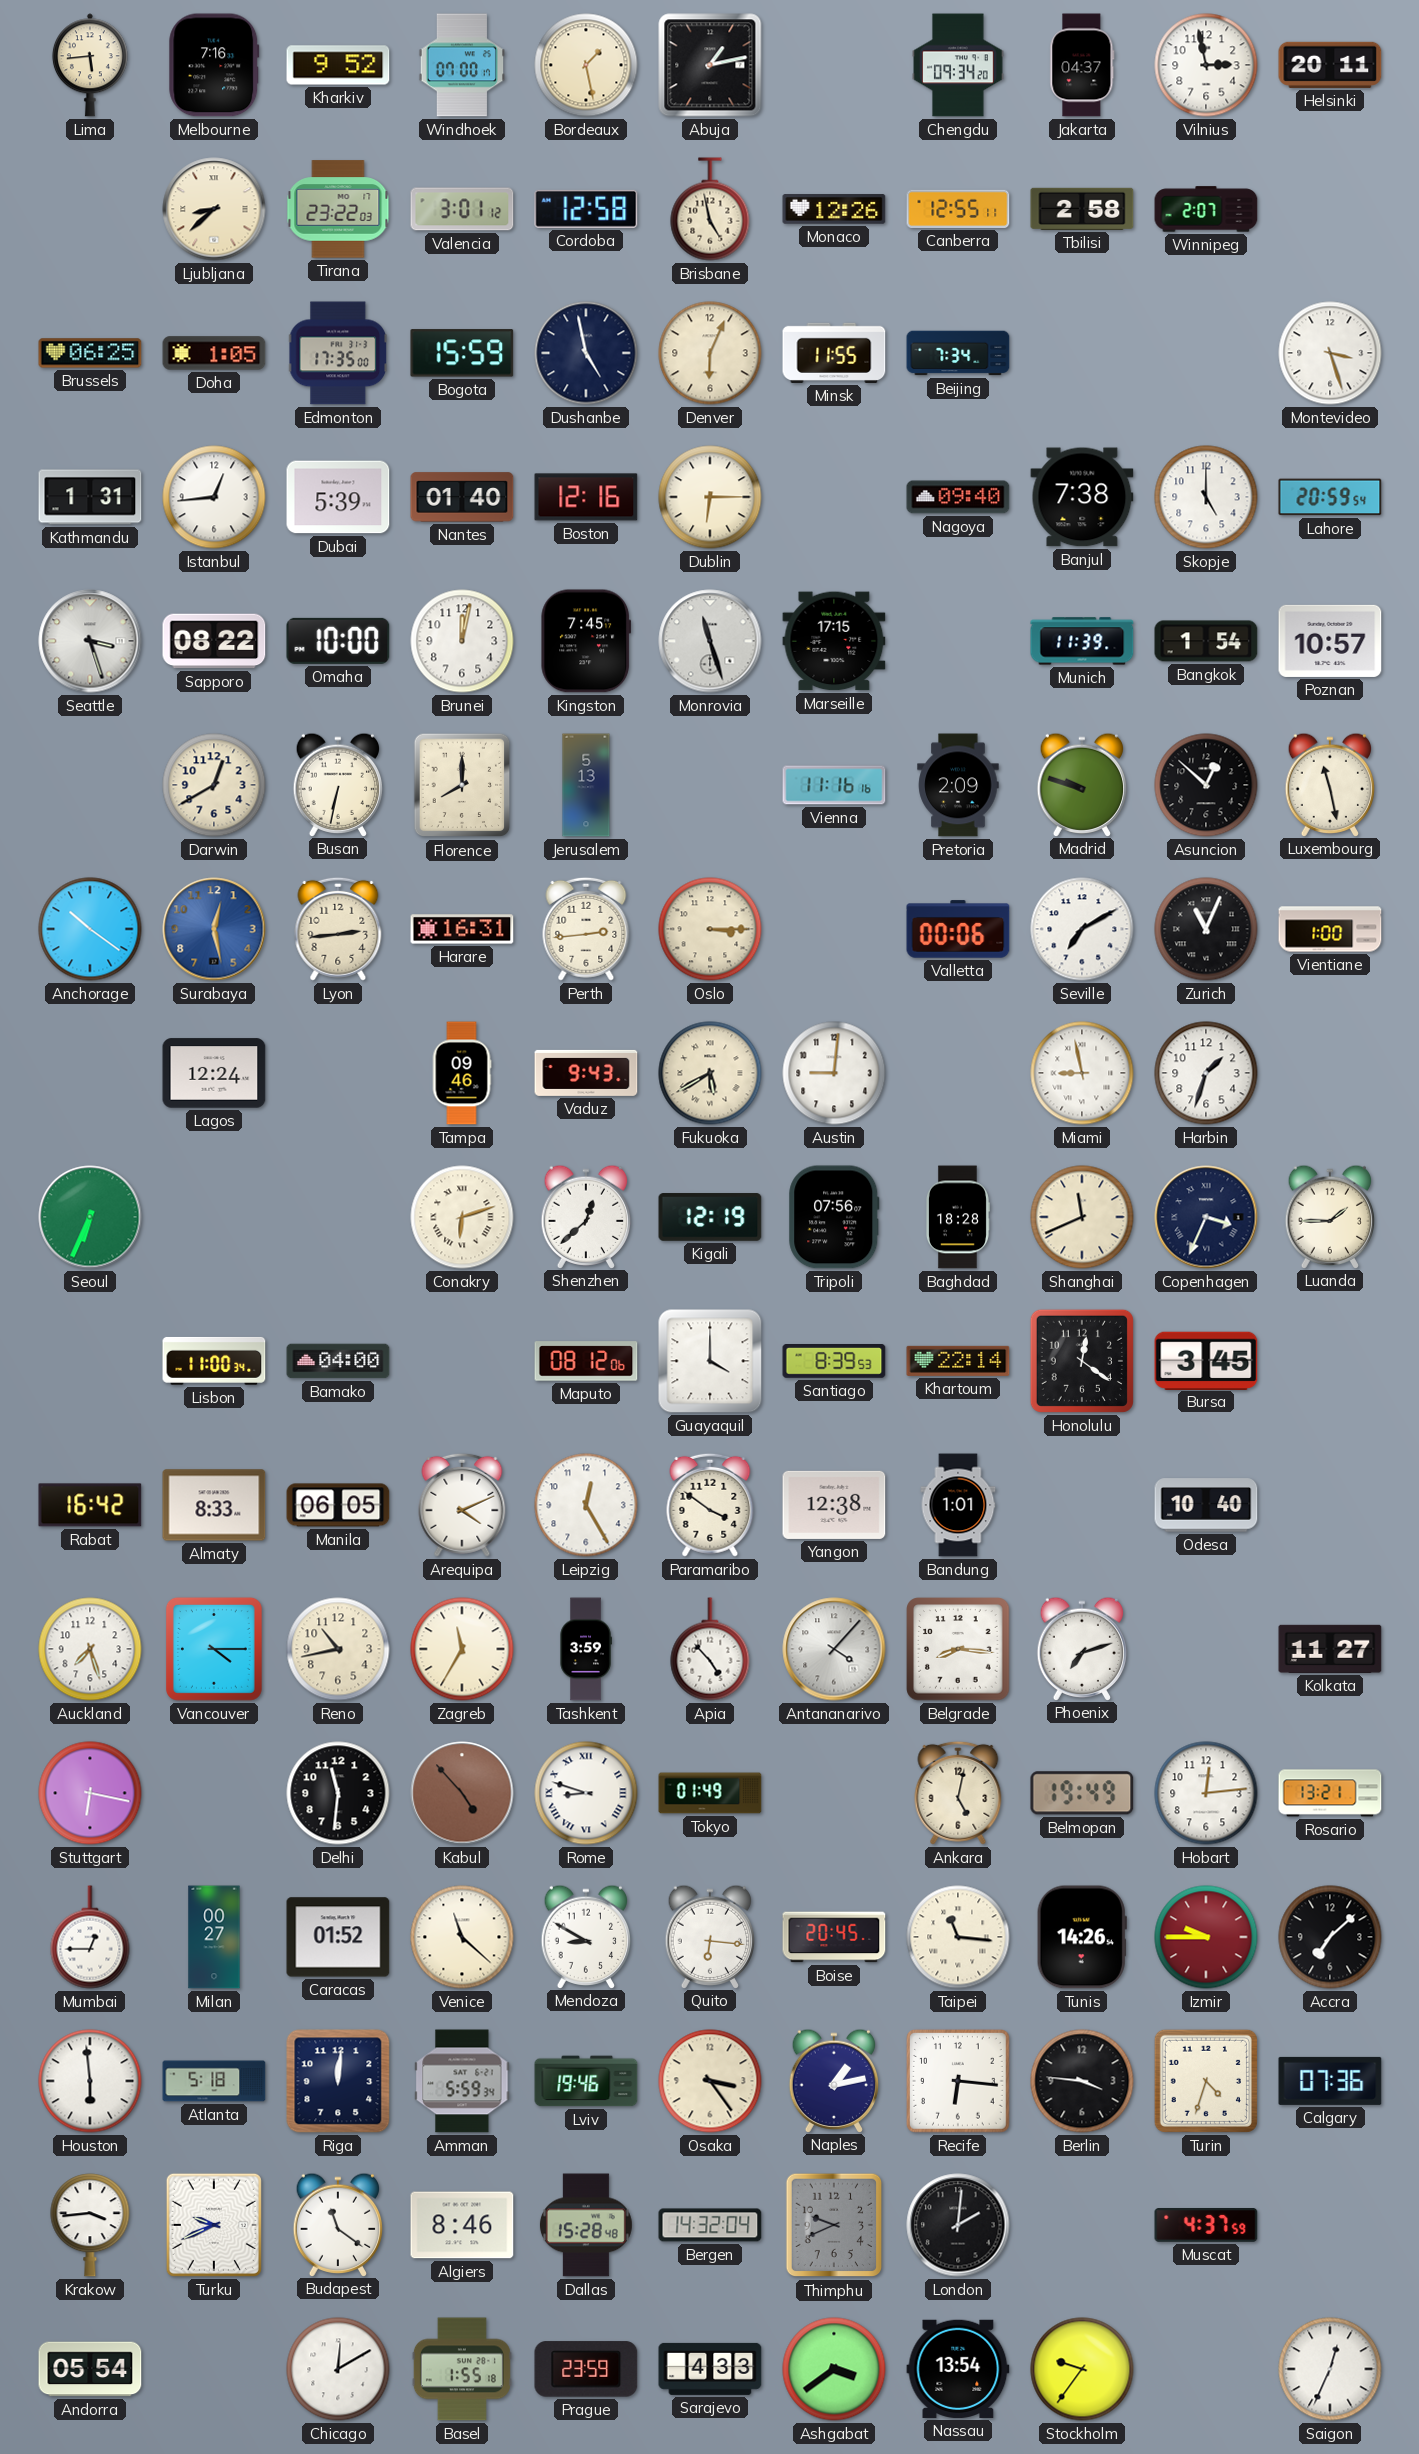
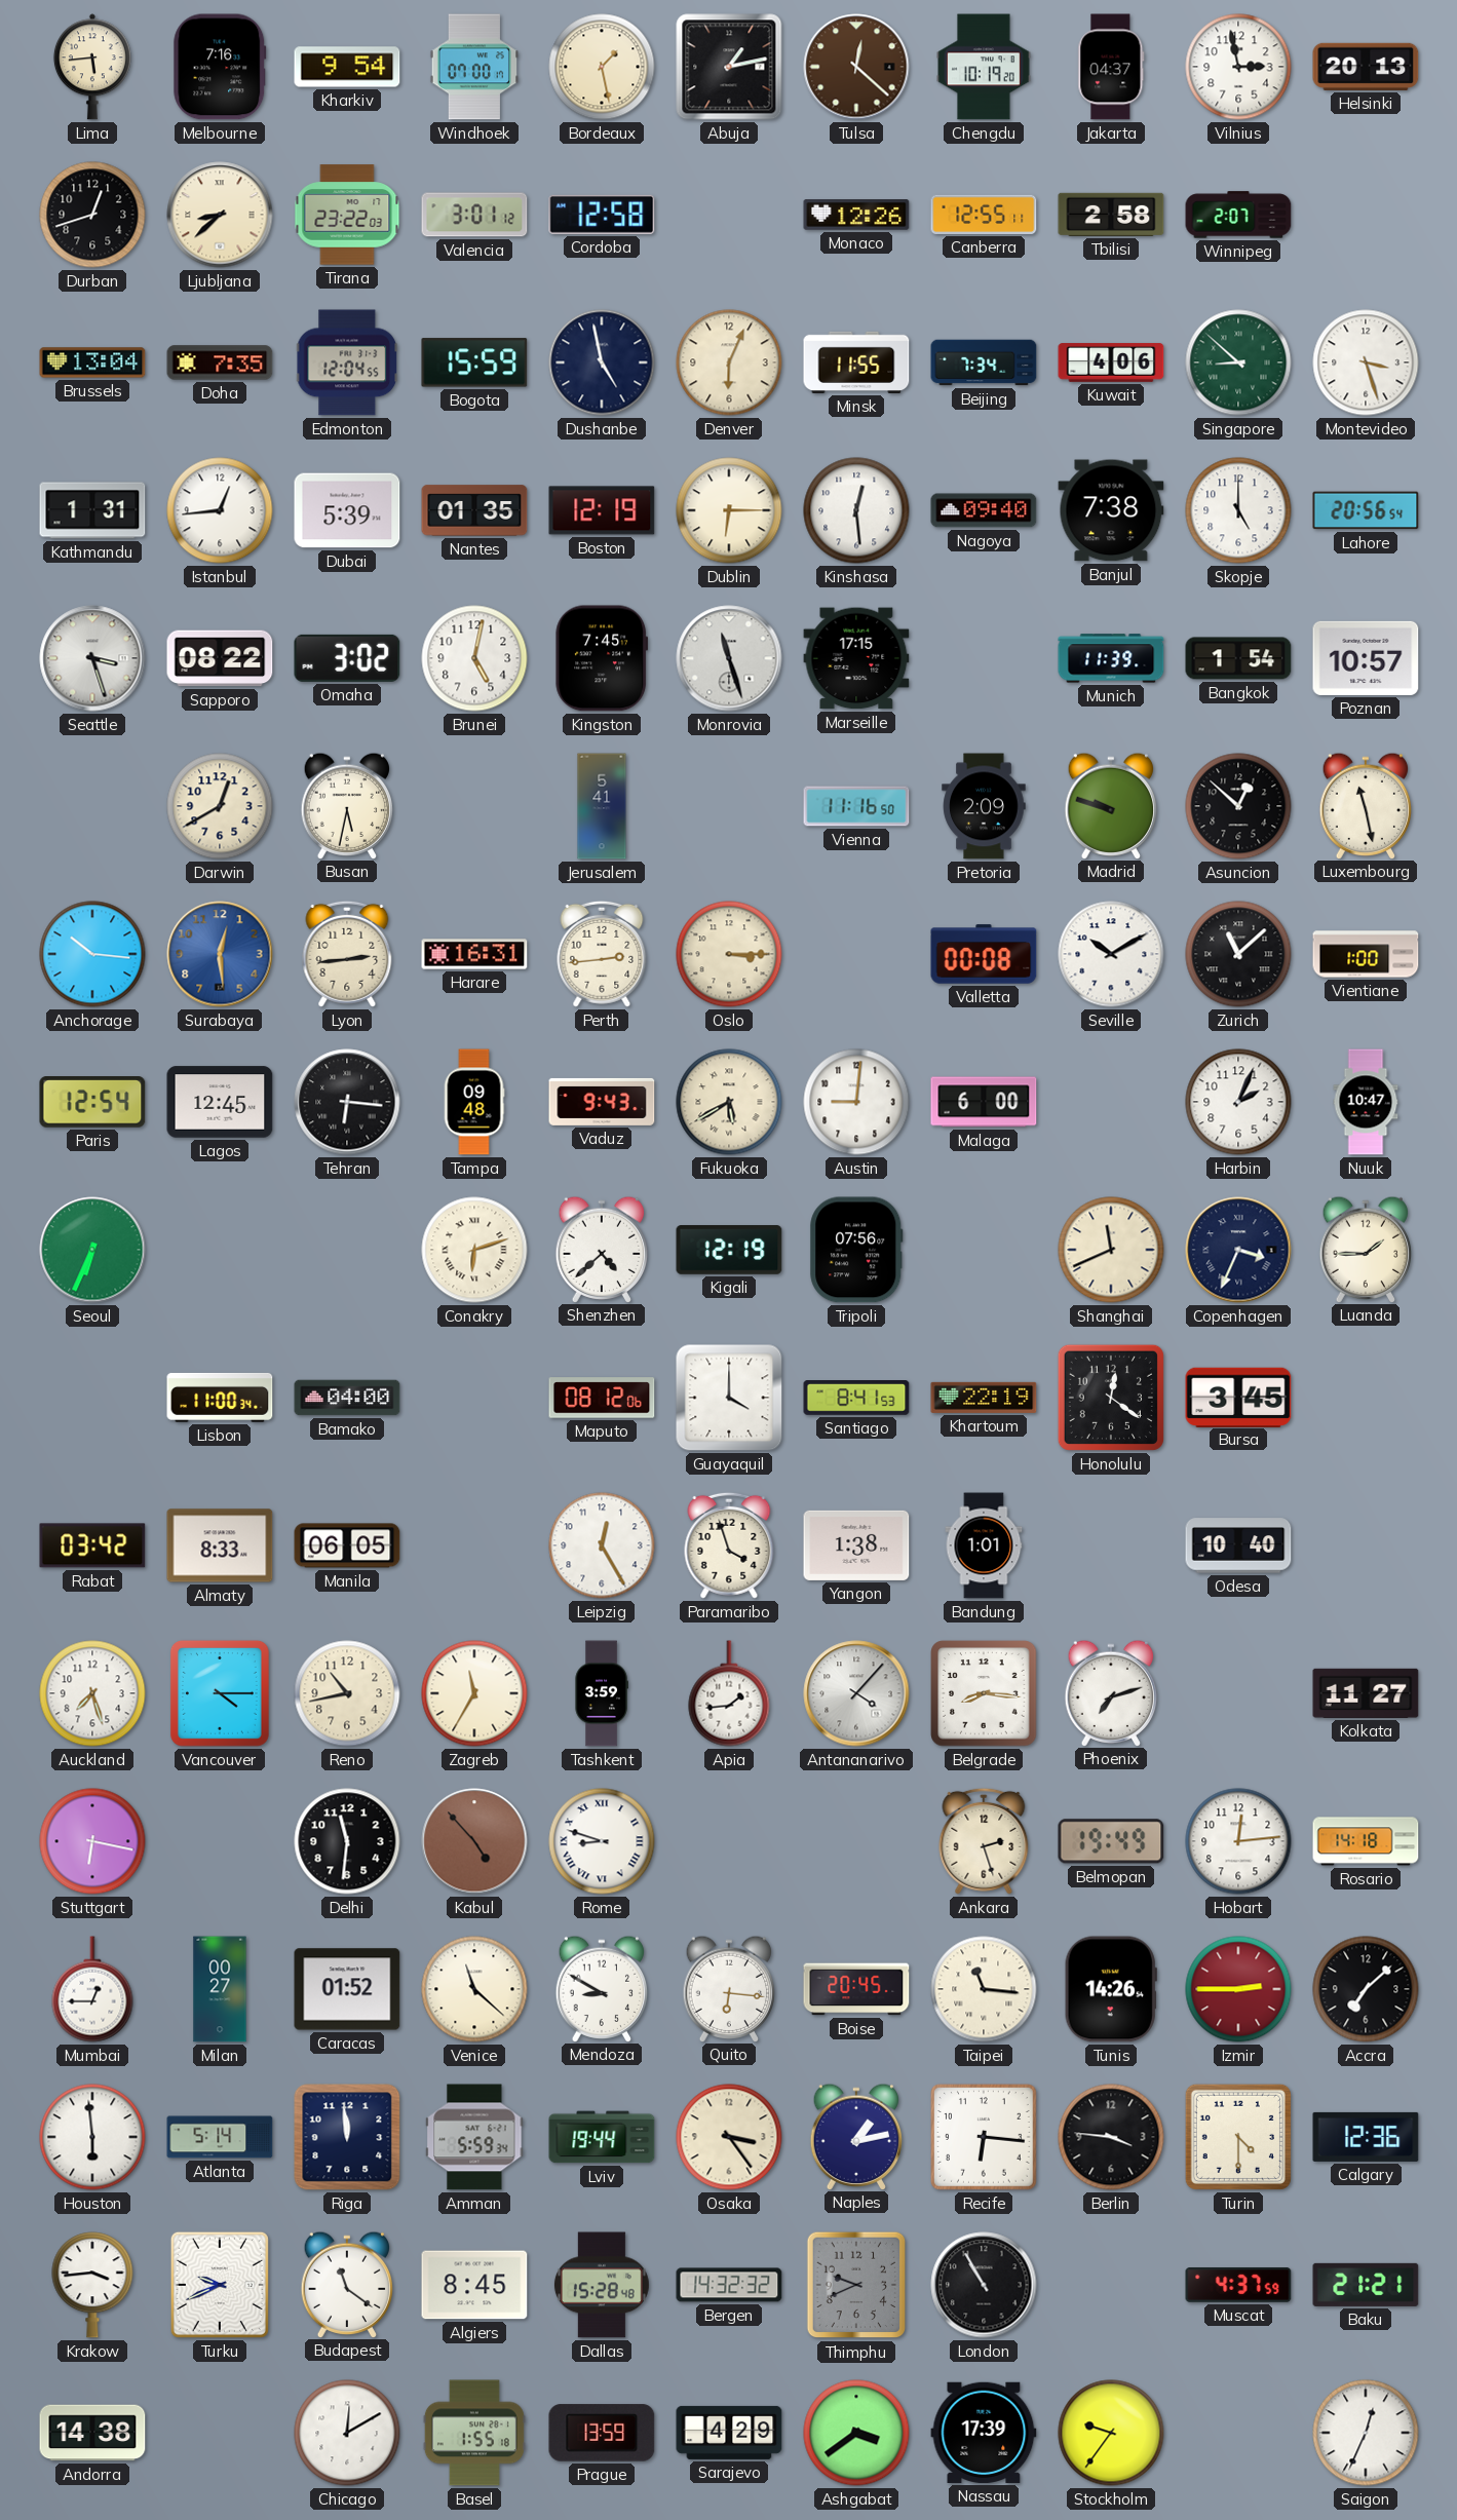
Kharkiv: 9:52 -> 9:54
Tulsa: none -> 12:22
Chengdu: 09:34 -> 10:19
Helsinki: 20:11 -> 20:13
Durban: none -> 12:42
Brisbane: 4:58 -> none
Brussels: 06:25 -> 13:04
Doha: 1:05 -> 7:35
Edmonton: 17:35 -> 12:04
Kuwait: none -> 4:06
Singapore: none -> 8:52
Nantes: 01:40 -> 01:35
Boston: 12:16 -> 12:19
Kinshasa: none -> 12:29
Lahore: 20:59 -> 20:56
Omaha: 10:00 -> 3:02
Brunei: 12:02 -> 5:02
Busan: 6:32 -> 5:32
Florence: 8:00 -> none
Jerusalem: 5:13 -> 5:41
Vienna: 11:16:16 -> 11:16:50
Anchorage: 10:21 -> 10:16
Surabaya: 12:28 -> 12:29
Valletta: 00:06 -> 00:08
Seville: 7:10 -> 10:10
Zurich: 11:04 -> 11:08
Paris: none -> 12:54
Lagos: 12:24 -> 12:45
Tehran: none -> 6:16
Tampa: 09:46 -> 09:48
Malaga: none -> 6:00
Miami: 8:58 -> none
Harbin: 1:33 -> 2:04
Nuuk: none -> 10:47
Shenzhen: 12:38 -> 4:38
Baghdad: 18:28 -> none
Santiago: 8:39 -> 8:41
Khartoum: 22:14 -> 22:19
Rabat: 16:42 -> 03:42
Arequipa: 4:11 -> none
Paramaribo: 3:51 -> 3:57
Yangon: 12:38 -> 1:38
Apia: 4:53 -> 1:44
Tokyo: 01:49 -> none
Ankara: 5:02 -> 2:27
Rosario: 13:21 -> 14:18
Izmir: 9:45 -> 2:45
Atlanta: 5:18 -> 5:14
Riga: 12:01 -> 11:59
Lviv: 19:46 -> 19:44
Turin: 4:33 -> 4:30
Calgary: 07:36 -> 12:36
Algiers: 8:46 -> 8:45
Bergen: 14:32:04 -> 14:32:32
London: 2:01 -> 10:55
Baku: none -> 21:21
Andorra: 05:54 -> 14:38
Prague: 23:59 -> 13:59
Sarajevo: 4:33 -> 4:29
Nassau: 13:54 -> 17:39
